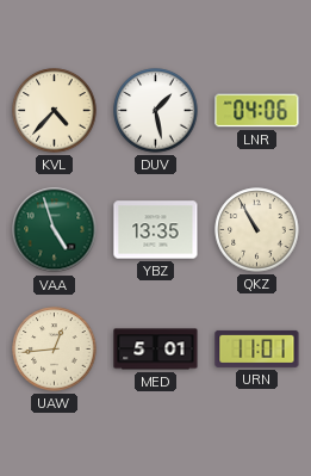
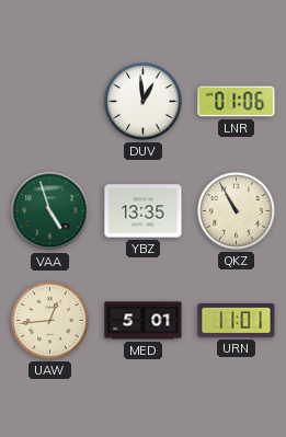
KVL: 4:37 -> none
DUV: 1:28 -> 12:59
LNR: 04:06 -> 01:06
